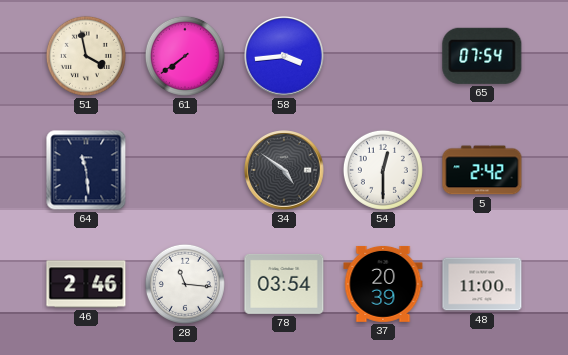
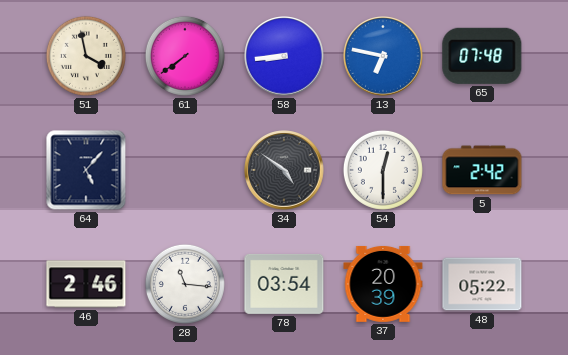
58: 3:44 -> 8:44
13: none -> 6:47
65: 07:54 -> 07:48
64: 11:29 -> 5:07
48: 11:00 -> 05:22
